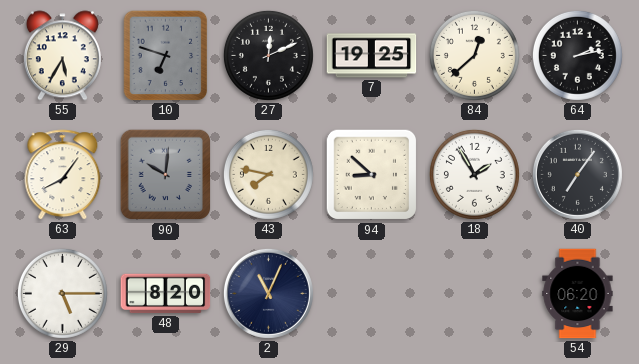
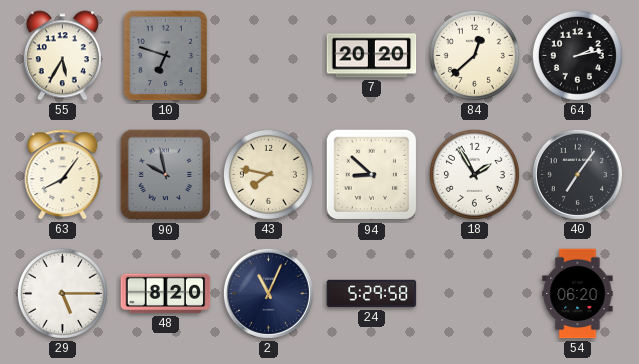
27: 12:11 -> none
7: 19:25 -> 20:20
90: 10:01 -> 9:58
24: none -> 5:29
